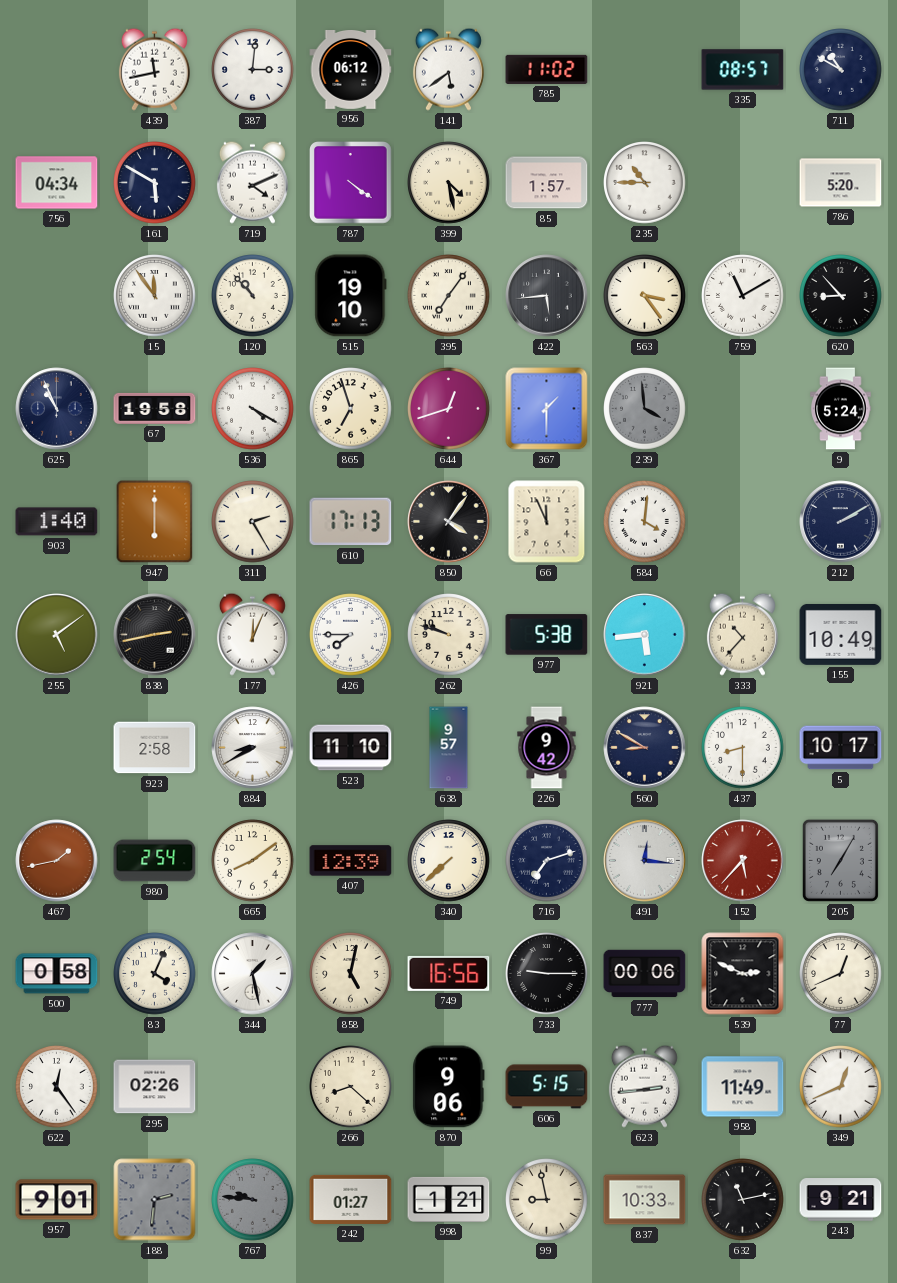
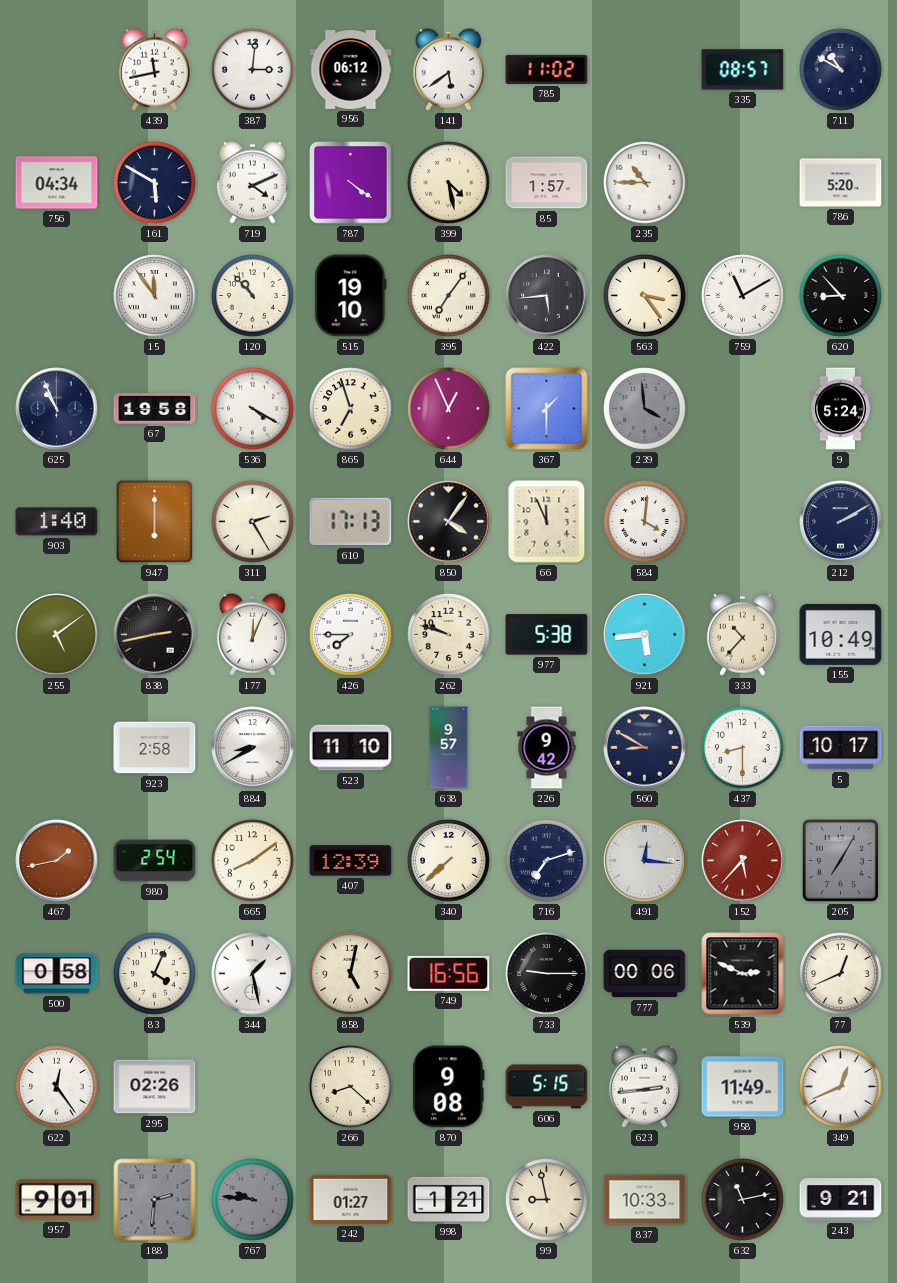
644: 12:42 -> 12:56
870: 9:06 -> 9:08
